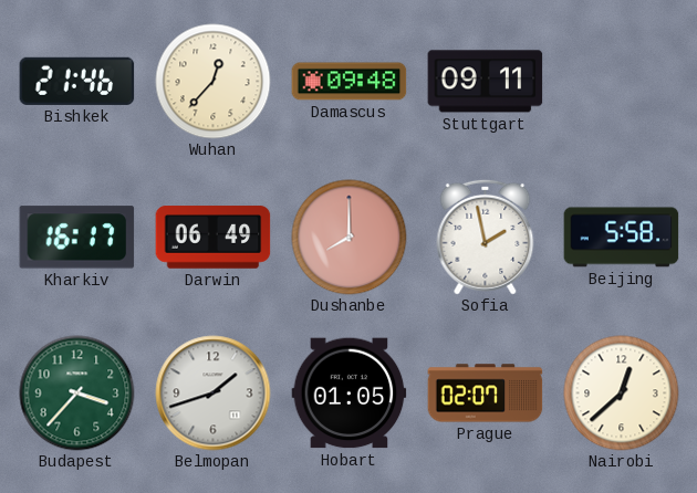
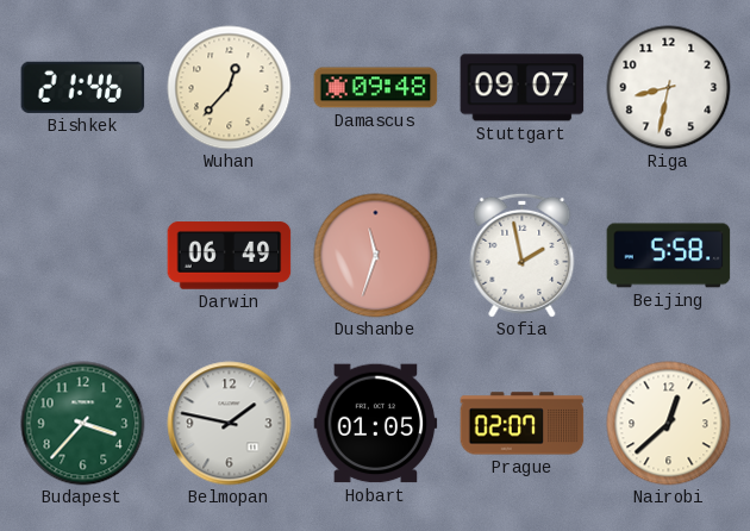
Stuttgart: 09:11 -> 09:07
Riga: none -> 8:32
Kharkiv: 16:17 -> none
Dushanbe: 8:00 -> 11:33
Belmopan: 1:42 -> 1:47
